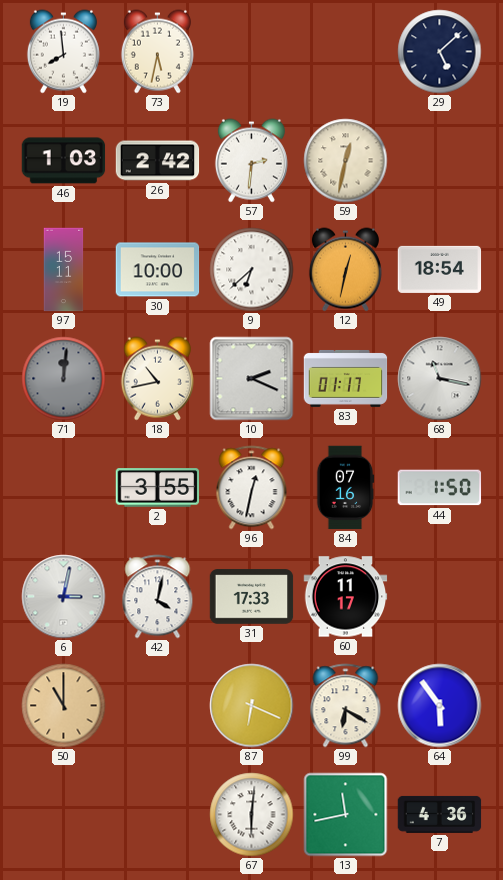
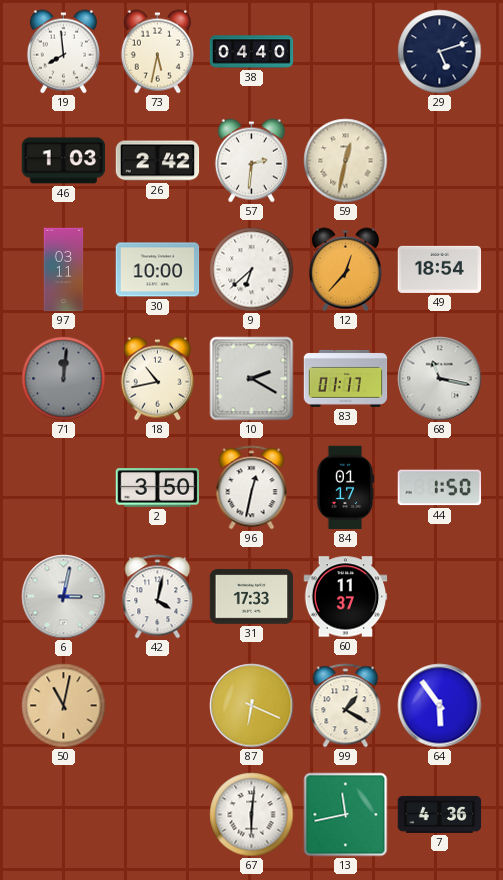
38: none -> 04:40
29: 5:08 -> 5:12
97: 15:11 -> 03:11
12: 12:32 -> 12:37
10: 2:19 -> 2:20
2: 3:55 -> 3:50
84: 07:16 -> 01:17
60: 11:17 -> 11:37
50: 11:00 -> 11:02
99: 6:20 -> 1:20
